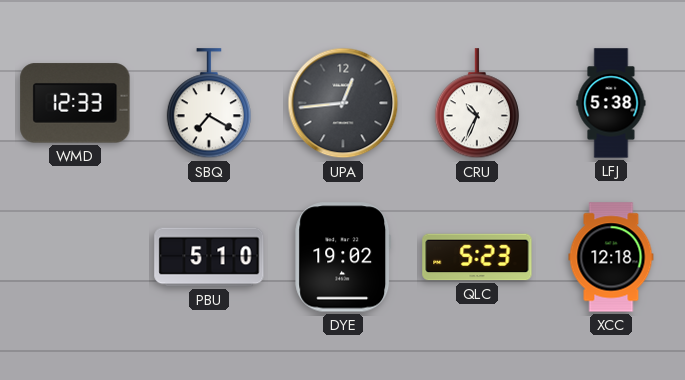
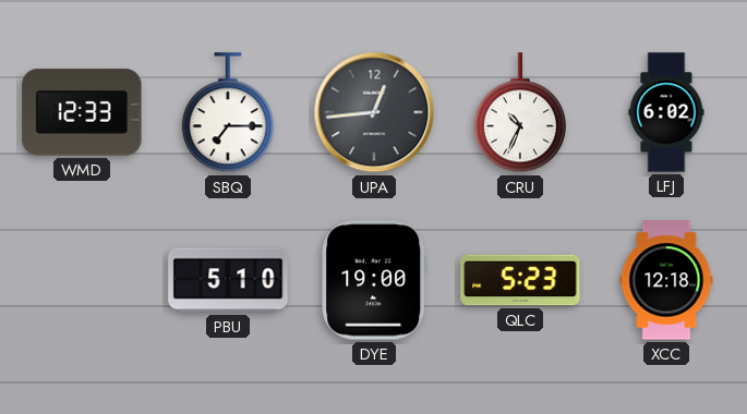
SBQ: 7:20 -> 7:15
LFJ: 5:38 -> 6:02
DYE: 19:02 -> 19:00
